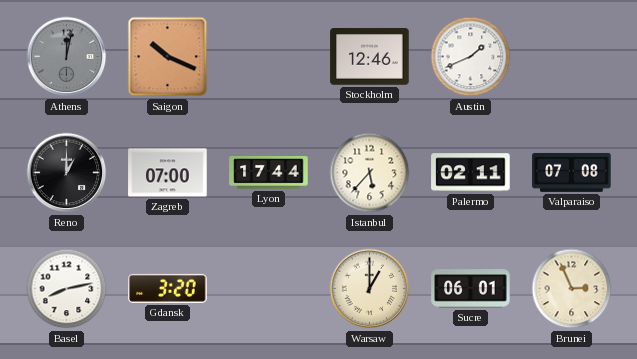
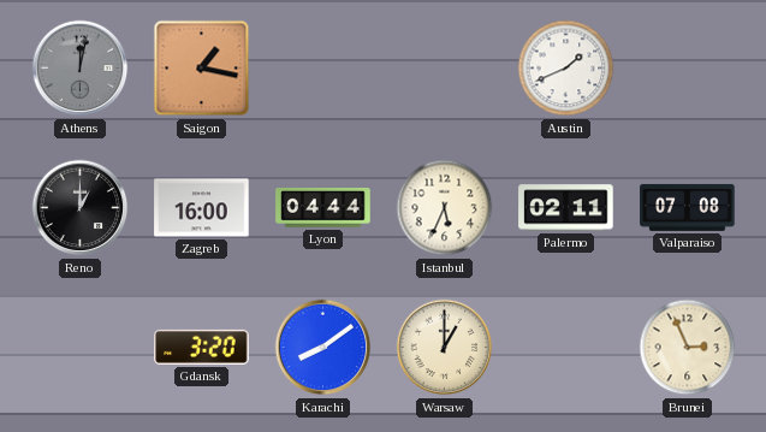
Saigon: 10:19 -> 1:17
Stockholm: 12:46 -> none
Zagreb: 07:00 -> 16:00
Lyon: 17:44 -> 04:44
Istanbul: 5:37 -> 5:34
Basel: 8:13 -> none
Karachi: none -> 8:09
Sucre: 06:01 -> none
